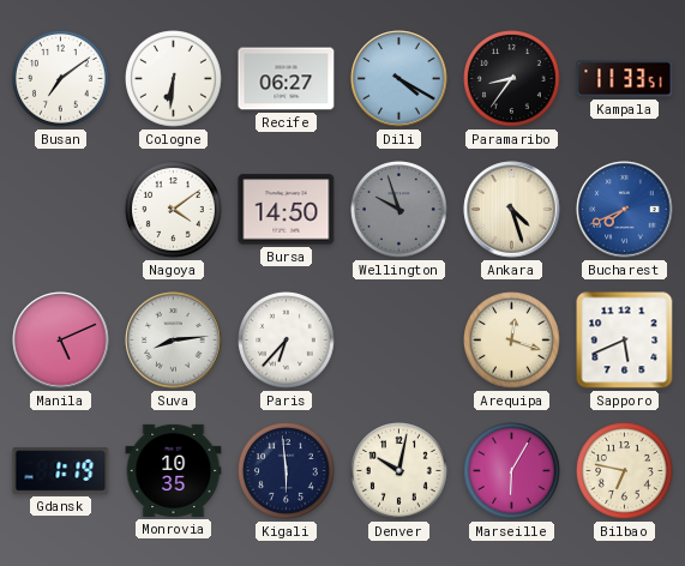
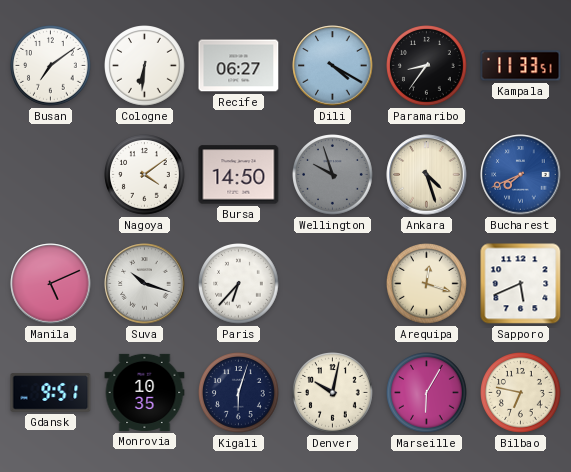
Suva: 8:14 -> 10:18
Gdansk: 1:19 -> 9:51
Kigali: 5:59 -> 6:03
